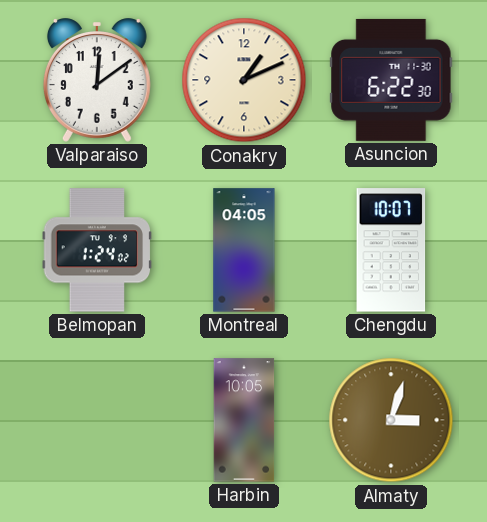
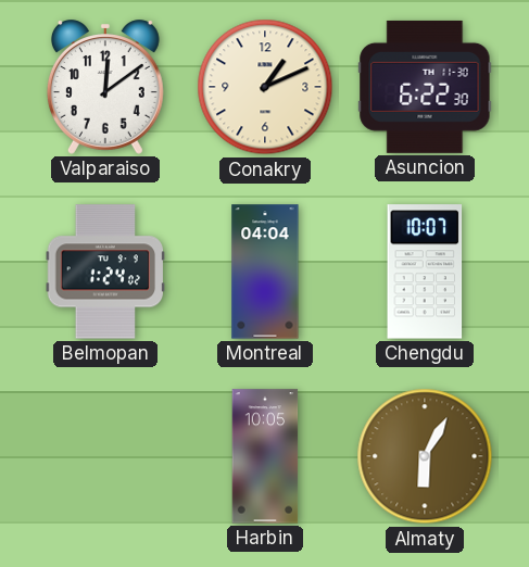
Montreal: 04:05 -> 04:04
Almaty: 3:03 -> 6:05
